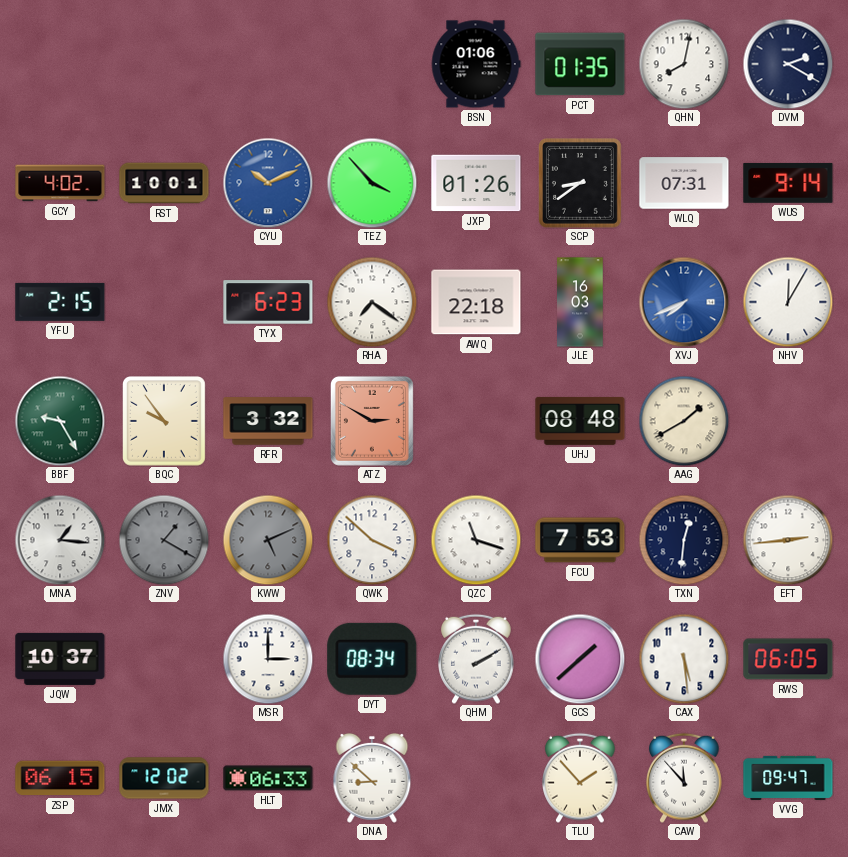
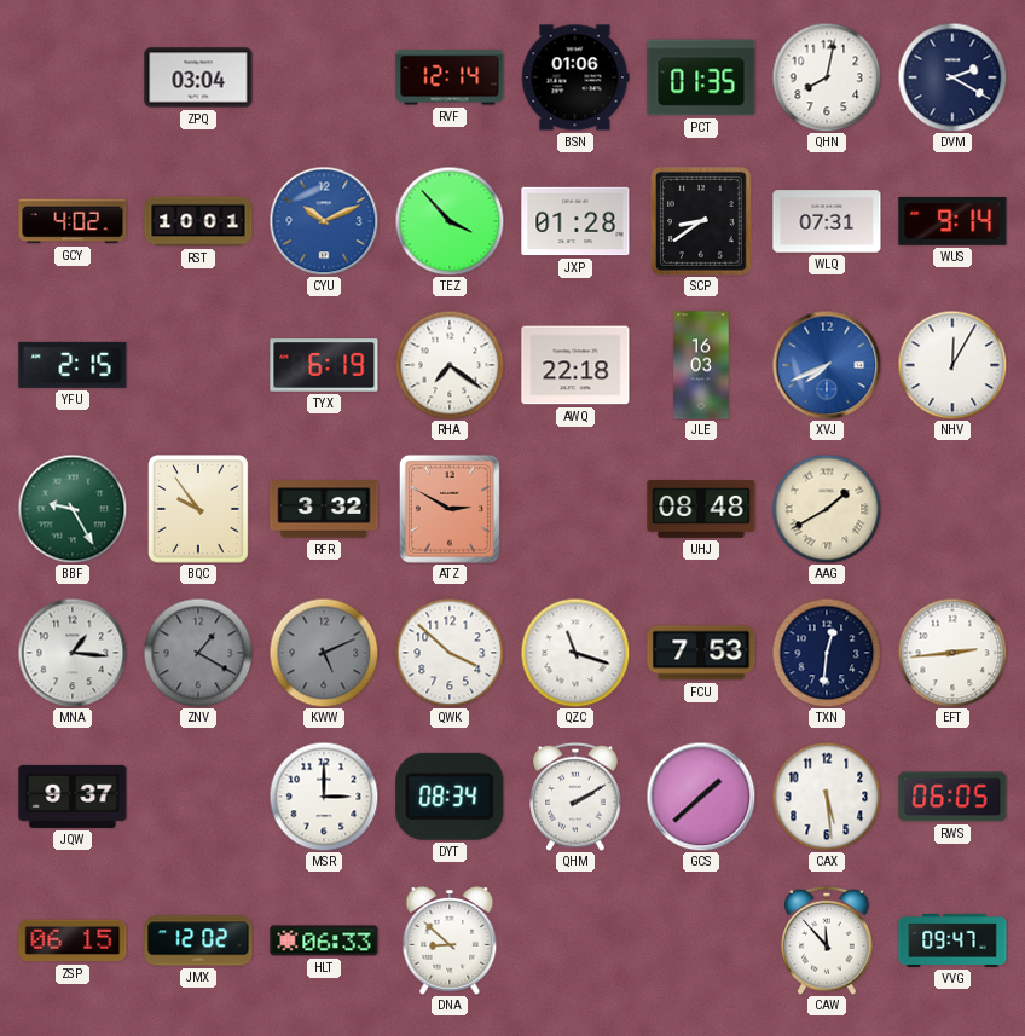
ZPQ: none -> 03:04
RVF: none -> 12:14
JXP: 01:26 -> 01:28
TYX: 6:23 -> 6:19
JQW: 10:37 -> 9:37
TLU: 1:53 -> none
